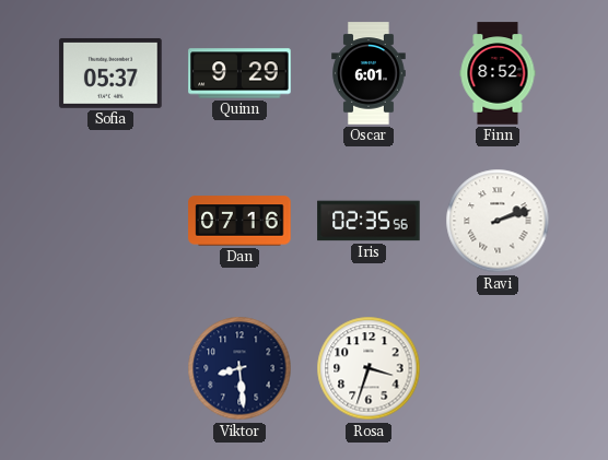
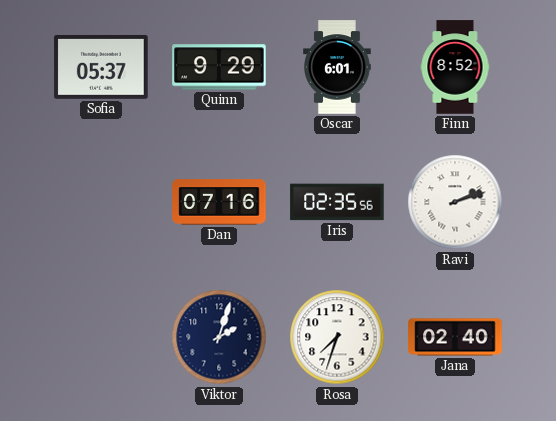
Viktor: 8:29 -> 2:03
Rosa: 3:33 -> 7:33
Jana: none -> 02:40
